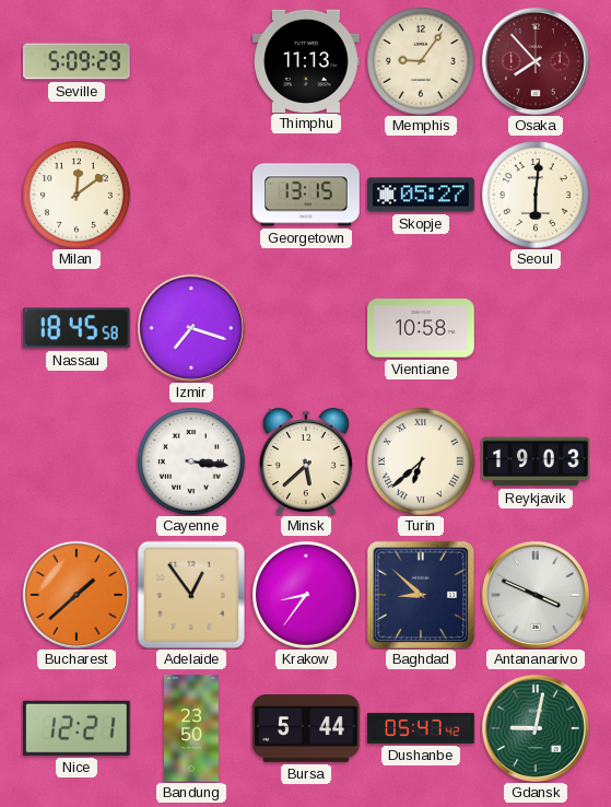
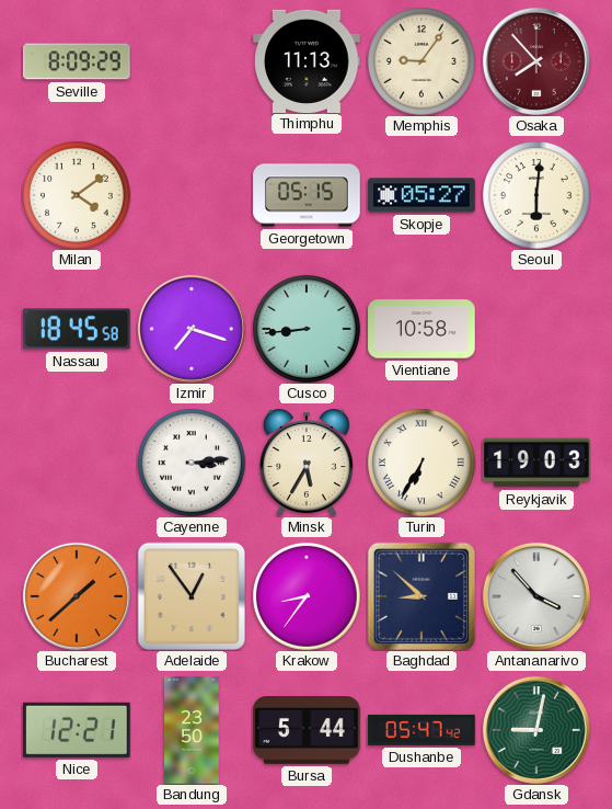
Seville: 5:09 -> 8:09
Milan: 12:09 -> 4:09
Georgetown: 13:15 -> 05:15
Cusco: none -> 8:44
Cayenne: 3:16 -> 3:14
Minsk: 5:38 -> 5:35
Turin: 6:38 -> 6:35
Antananarivo: 3:49 -> 3:53
